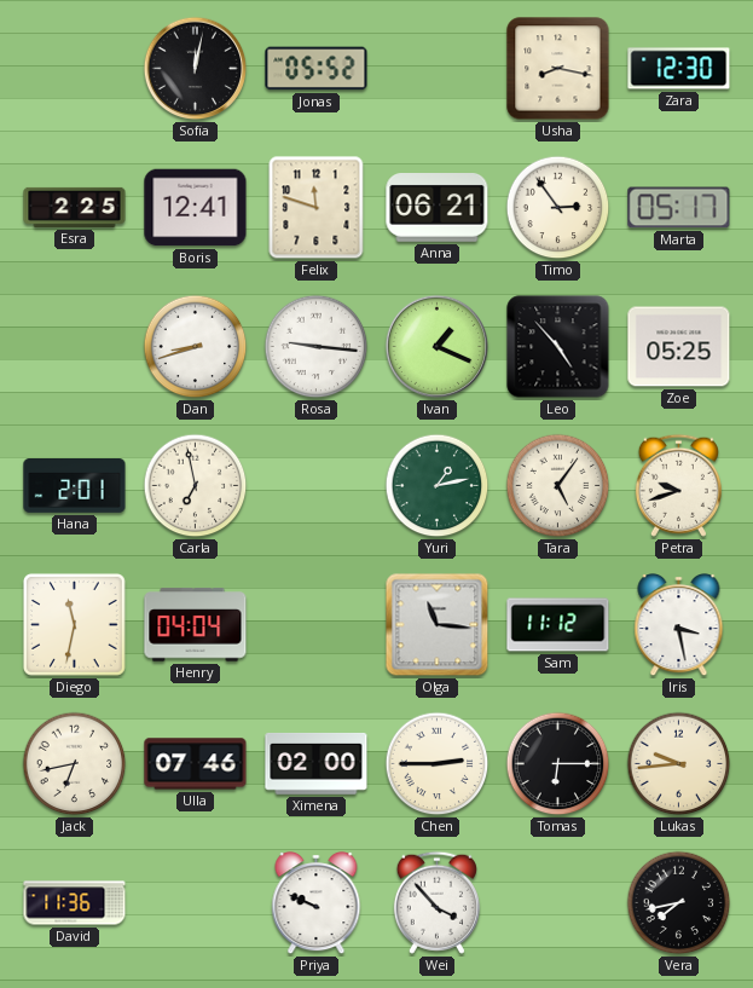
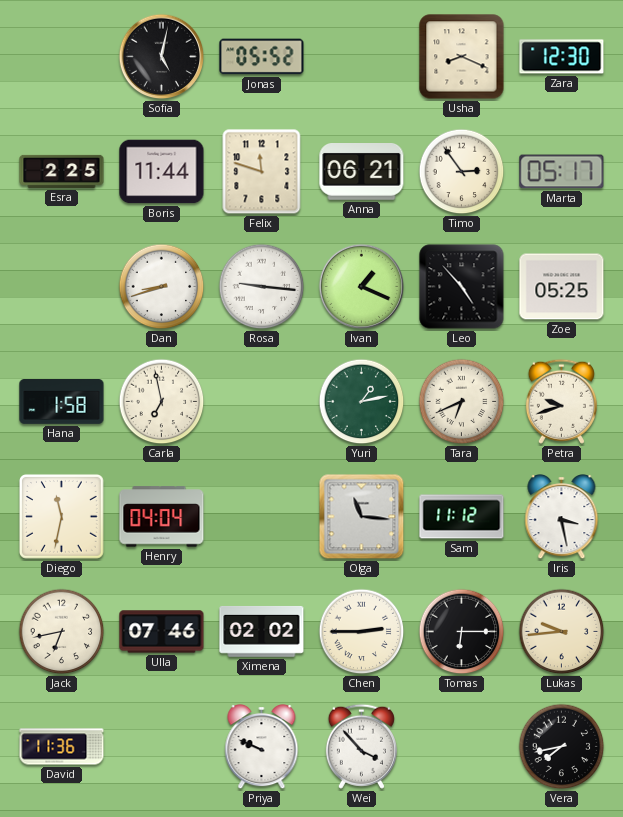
Sofia: 12:02 -> 5:02
Usha: 8:17 -> 8:19
Boris: 12:41 -> 11:44
Hana: 2:01 -> 1:58
Tara: 5:06 -> 6:41
Ximena: 02:00 -> 02:02
